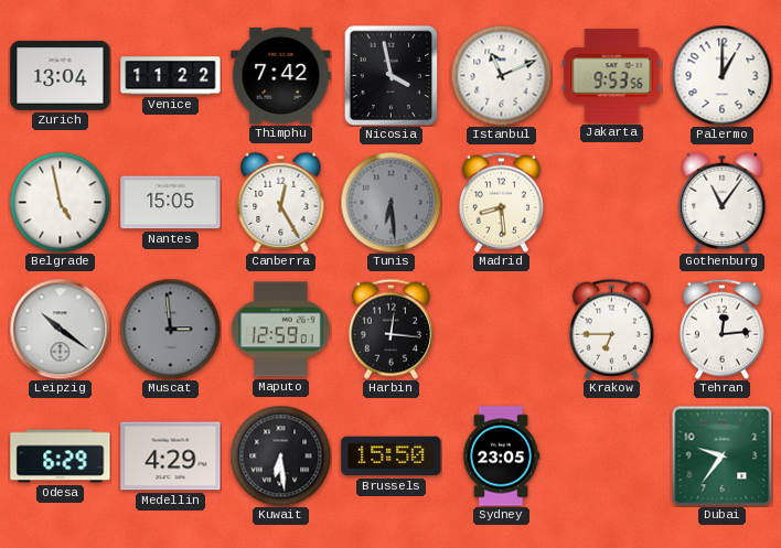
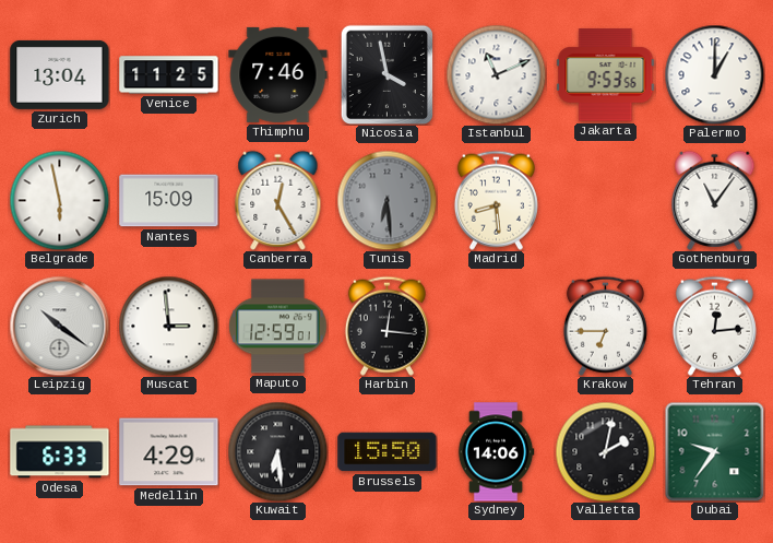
Venice: 11:22 -> 11:25
Thimphu: 7:42 -> 7:46
Belgrade: 4:58 -> 5:58
Nantes: 15:05 -> 15:09
Muscat dial: grey -> white
Odesa: 6:29 -> 6:33
Sydney: 23:05 -> 14:06
Valletta: none -> 2:02
